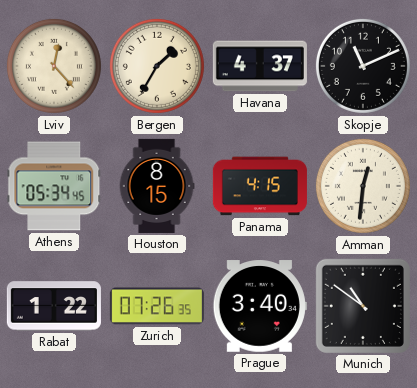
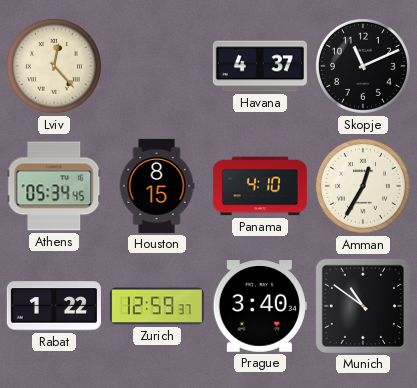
Bergen: 1:35 -> none
Panama: 4:15 -> 4:10
Amman: 12:31 -> 12:35
Zurich: 07:26 -> 12:59
